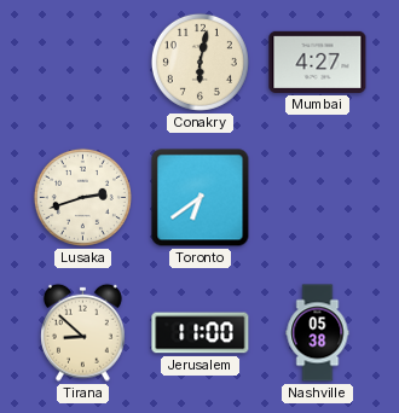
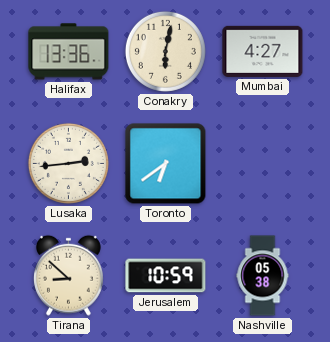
Halifax: none -> 13:36
Lusaka: 2:42 -> 2:44
Jerusalem: 11:00 -> 10:59
